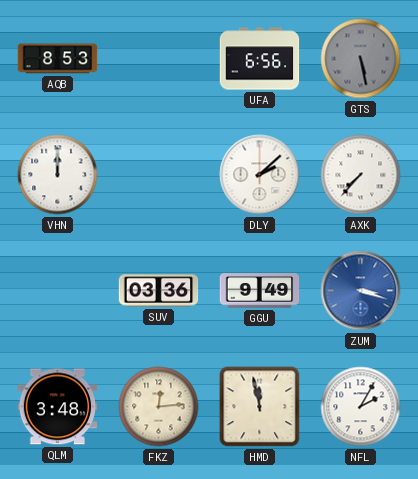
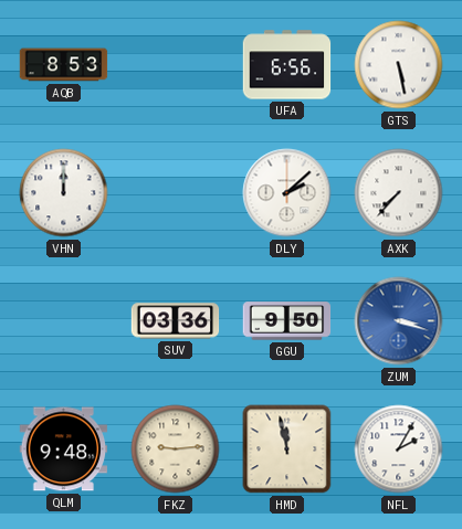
GTS dial: grey -> white
GGU: 9:49 -> 9:50
QLM: 3:48 -> 9:48
FKZ: 12:14 -> 9:14
